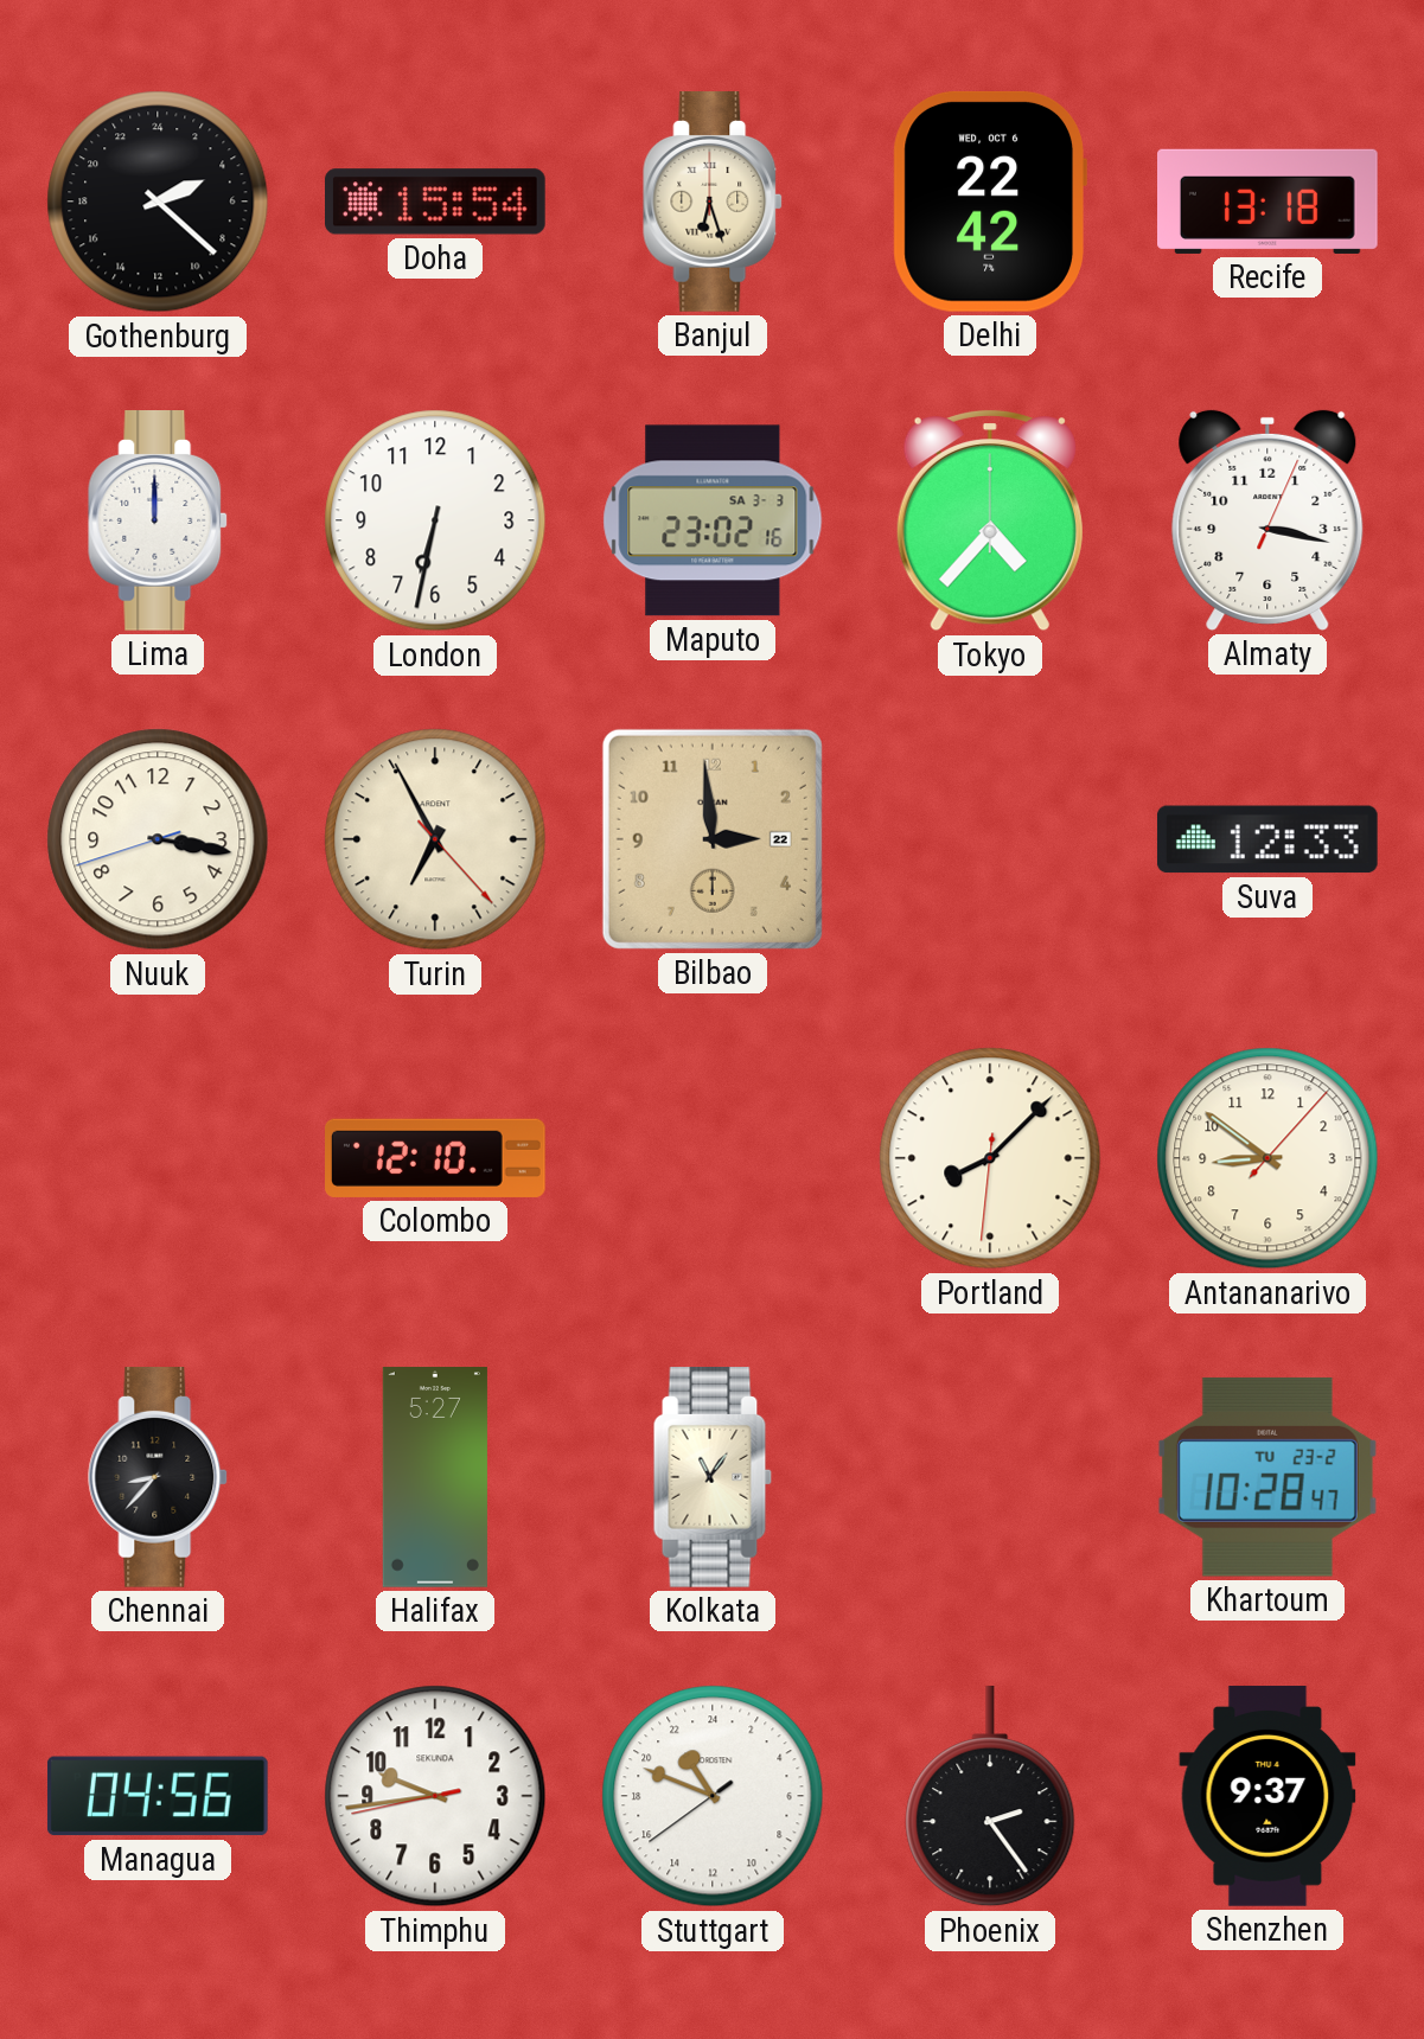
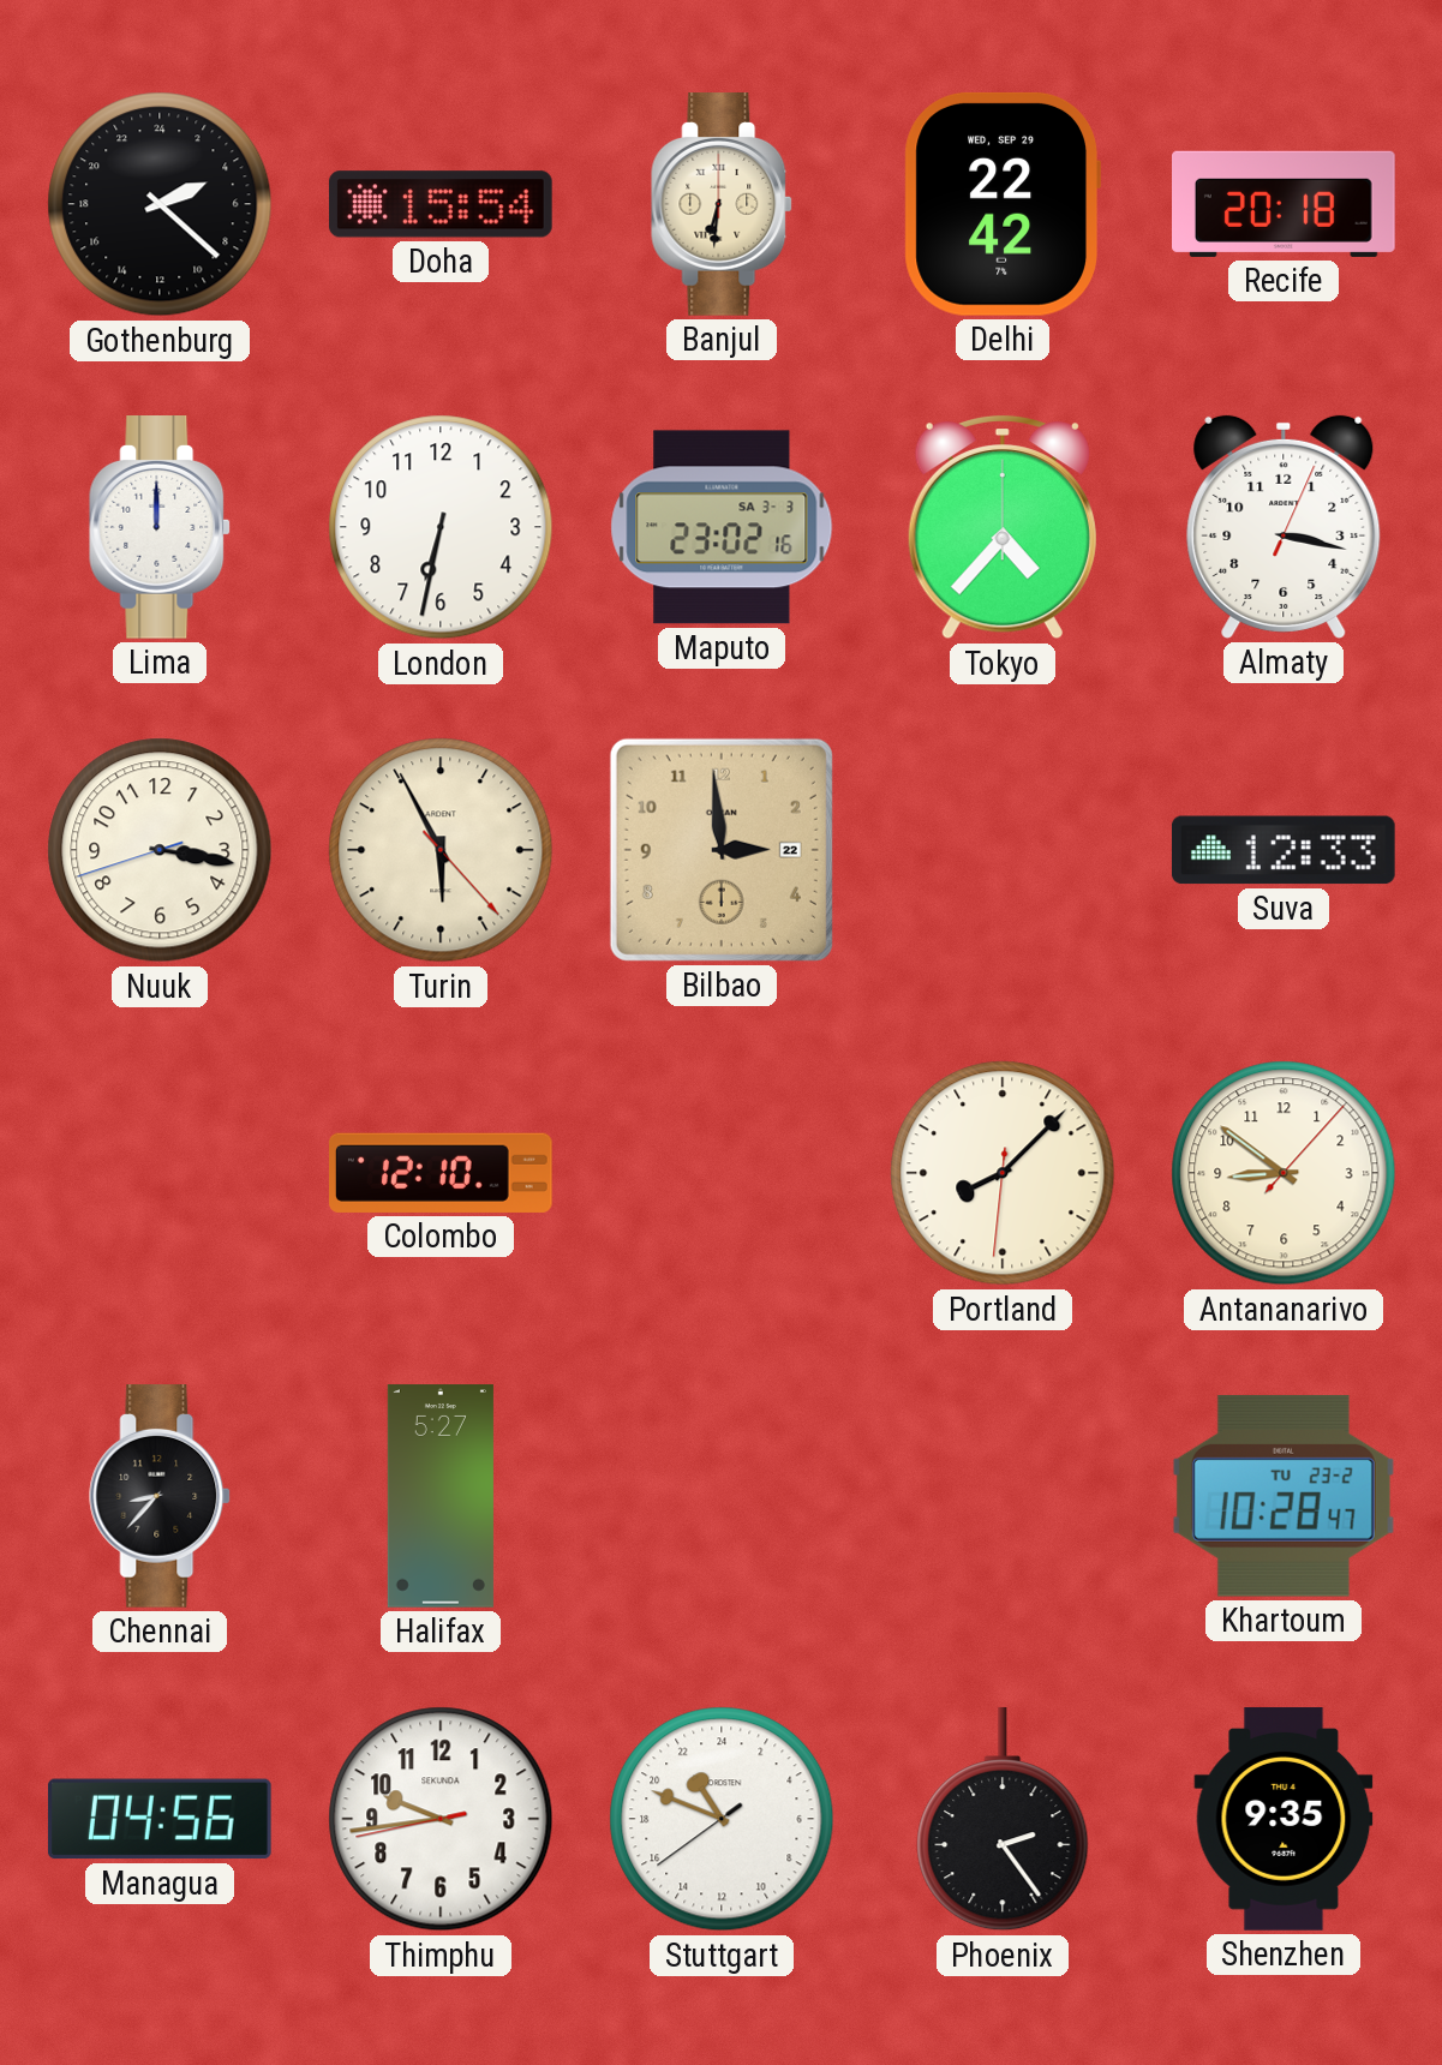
Banjul: 6:27 -> 6:31
Delhi date: WED, OCT 6 -> WED, SEP 29
Recife: 13:18 -> 20:18
Turin: 6:55 -> 5:55
Kolkata: 11:06 -> none
Shenzhen: 9:37 -> 9:35
